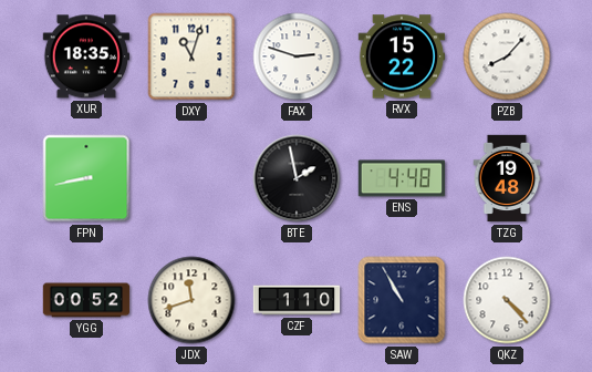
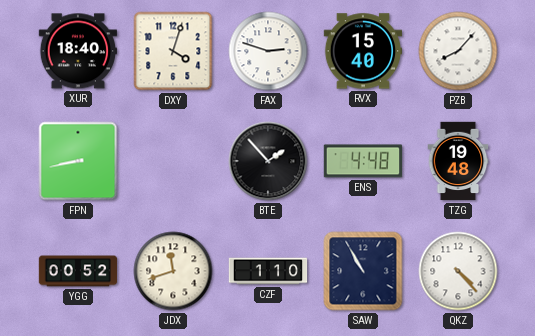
XUR: 18:35 -> 18:40
DXY: 11:03 -> 4:03
RVX: 15:22 -> 15:40
BTE: 1:58 -> 1:53
